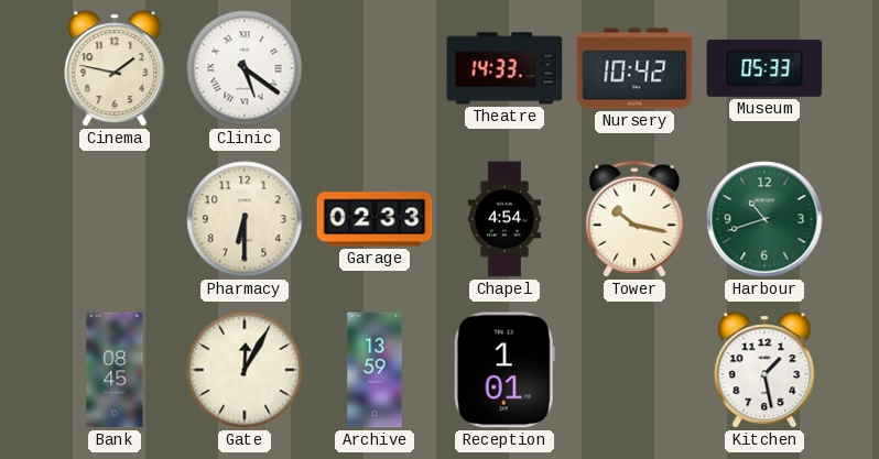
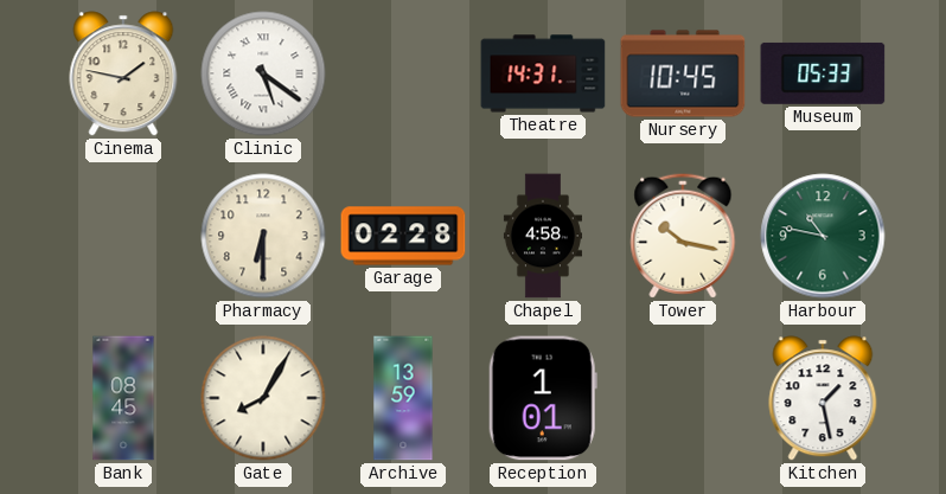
Theatre: 14:33 -> 14:31
Nursery: 10:42 -> 10:45
Garage: 02:33 -> 02:28
Chapel: 4:54 -> 4:58
Harbour: 10:42 -> 10:47
Gate: 12:05 -> 8:05
